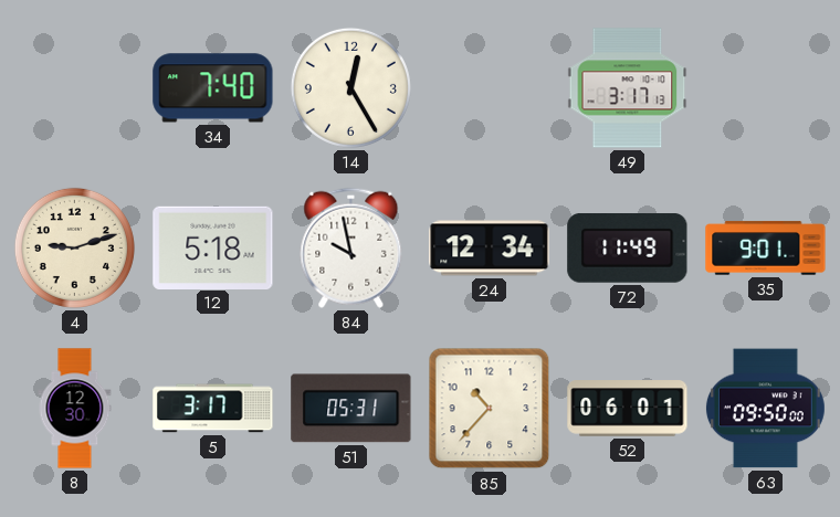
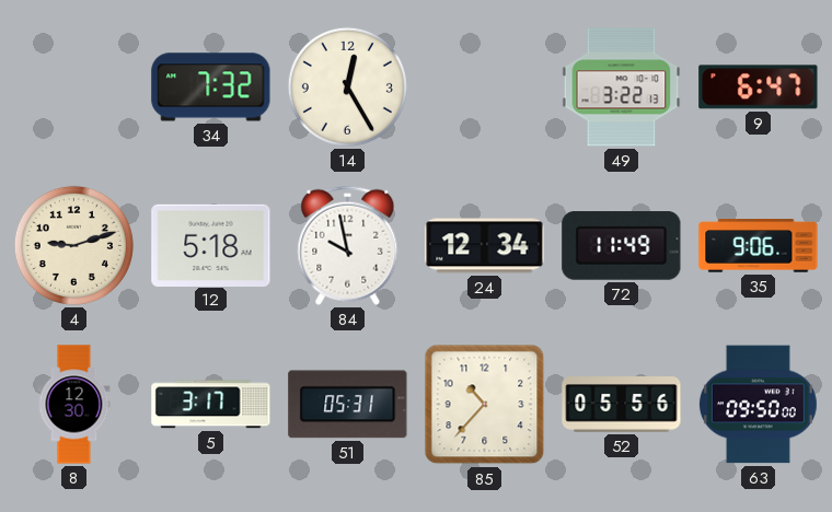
34: 7:40 -> 7:32
49: 3:17 -> 3:22
9: none -> 6:47
35: 9:01 -> 9:06
52: 06:01 -> 05:56
